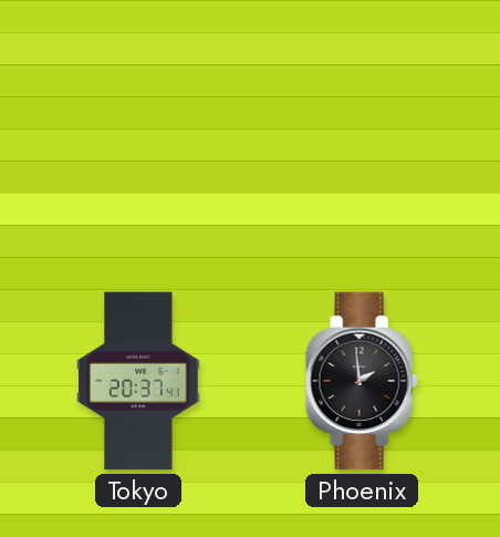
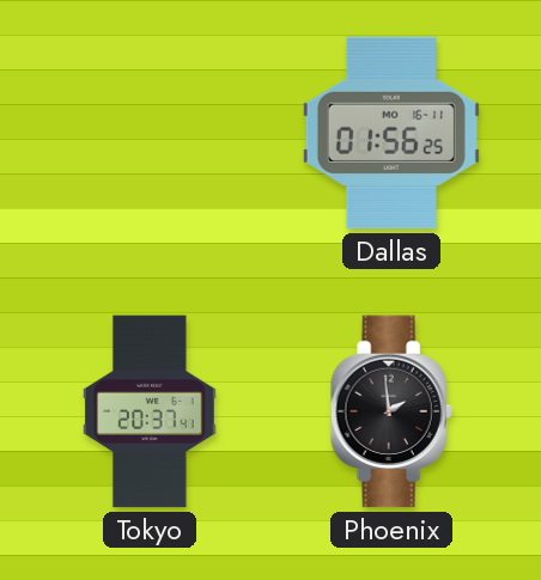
Dallas: none -> 01:56
